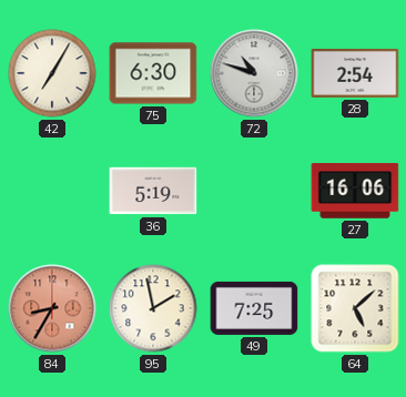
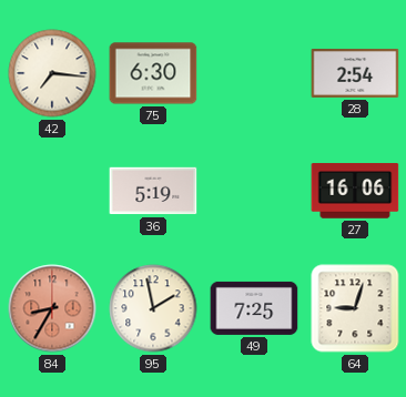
42: 7:05 -> 7:16
72: 10:48 -> none
64: 5:08 -> 9:03
